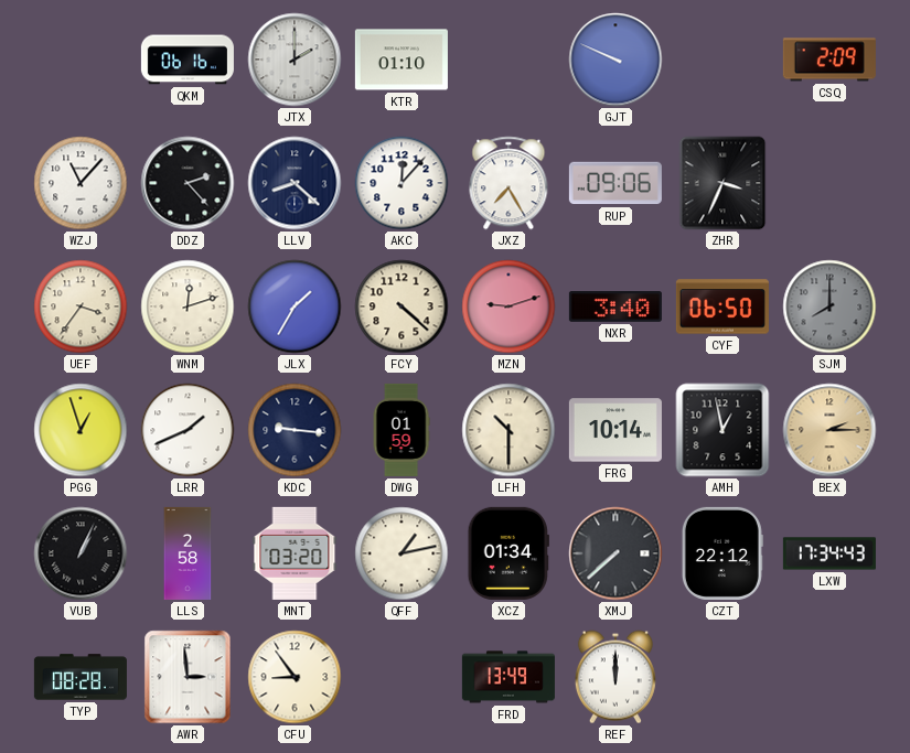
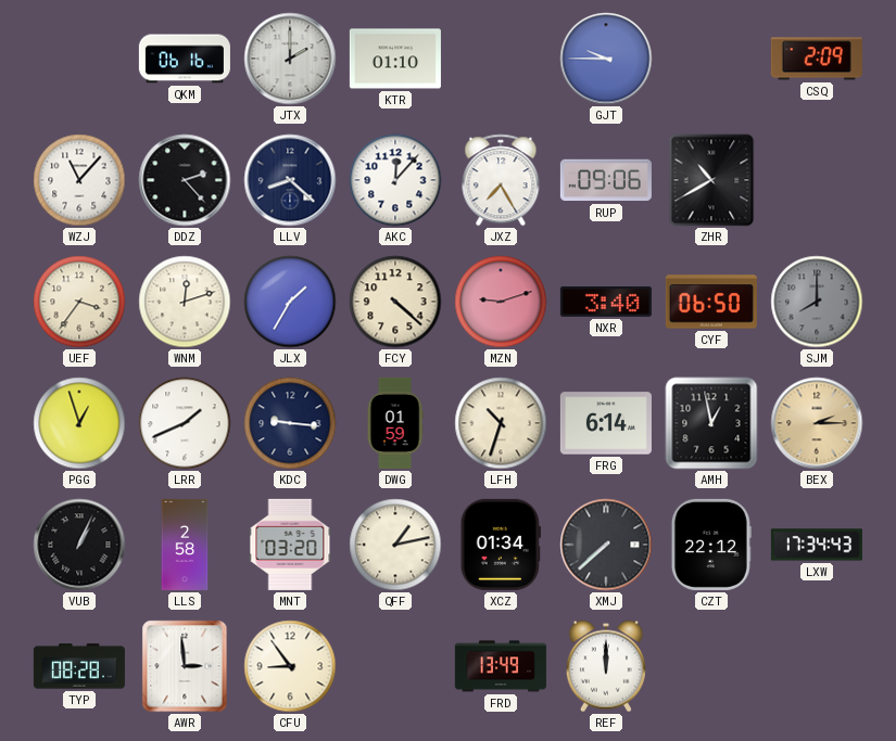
GJT: 9:49 -> 9:45
ZHR: 3:34 -> 10:40
LFH: 10:30 -> 10:33
FRG: 10:14 -> 6:14
